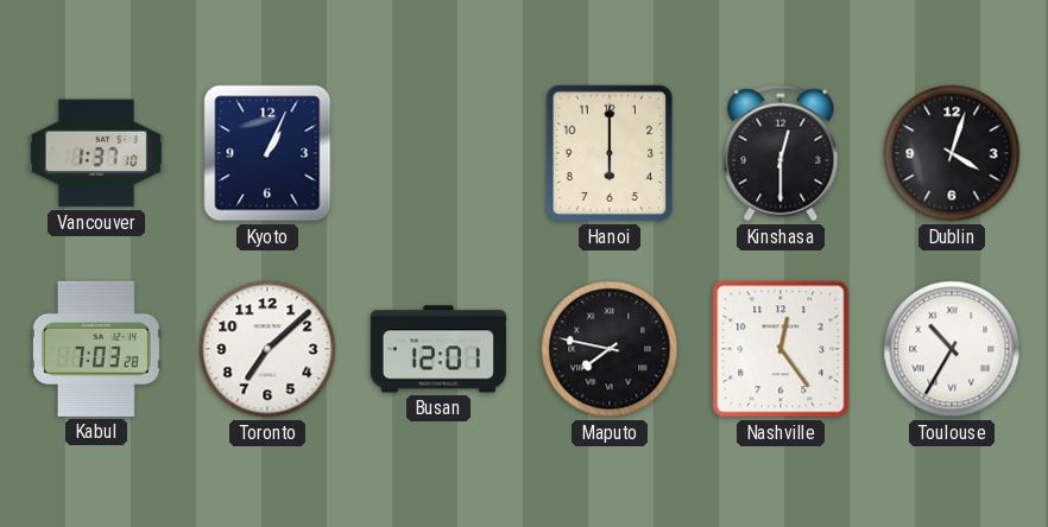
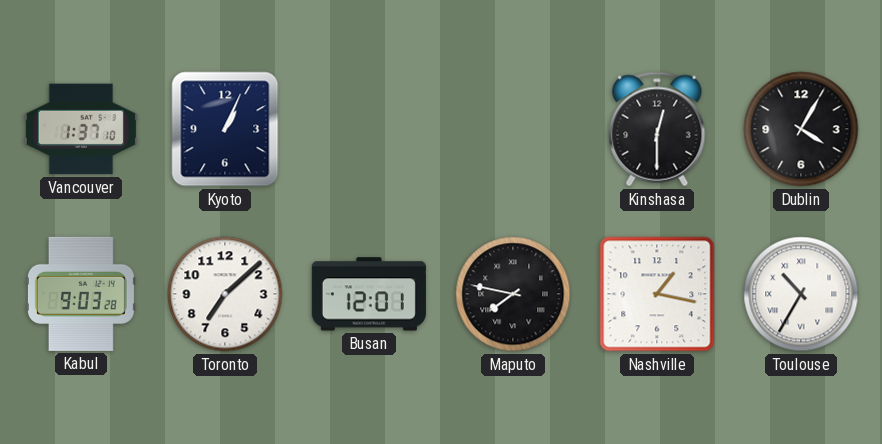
Hanoi: 6:00 -> none
Dublin: 4:03 -> 4:05
Kabul: 7:03 -> 9:03
Nashville: 12:24 -> 1:17
